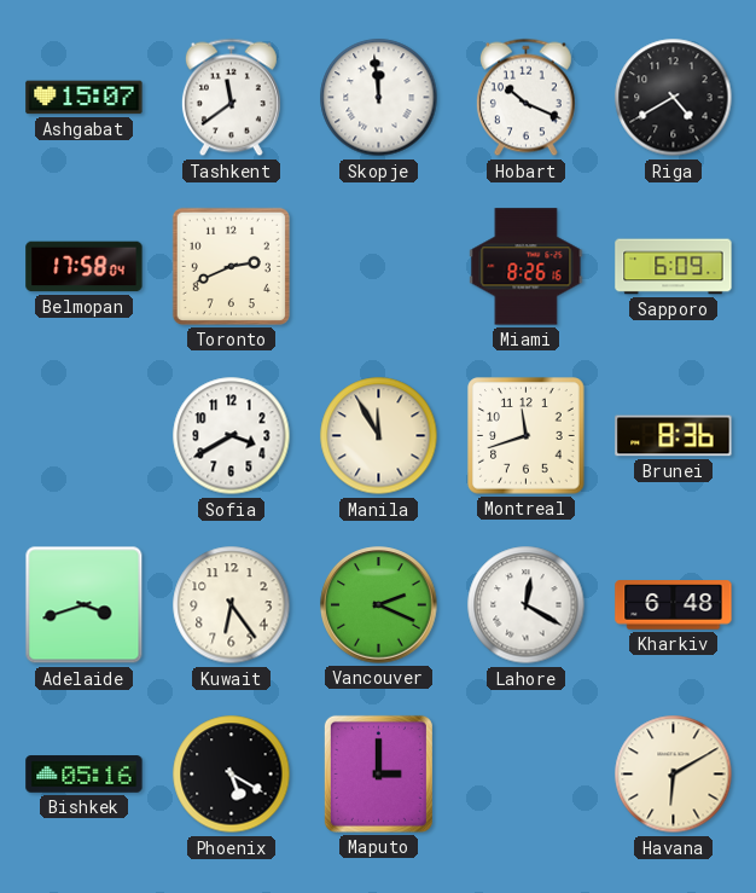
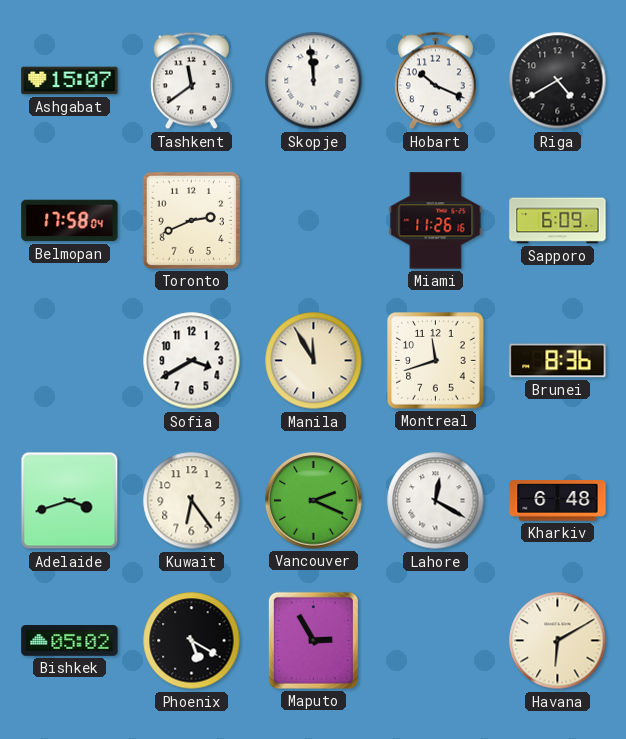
Miami: 8:26 -> 11:26
Bishkek: 05:16 -> 05:02
Maputo: 3:00 -> 2:55
